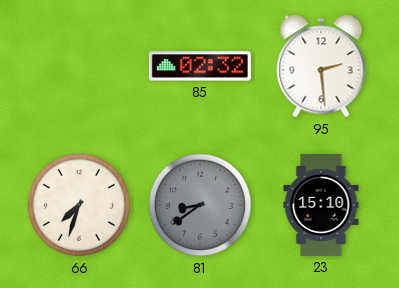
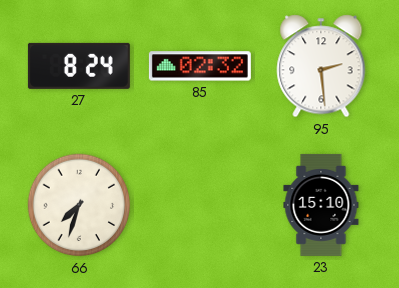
27: none -> 8:24
81: 8:39 -> none
